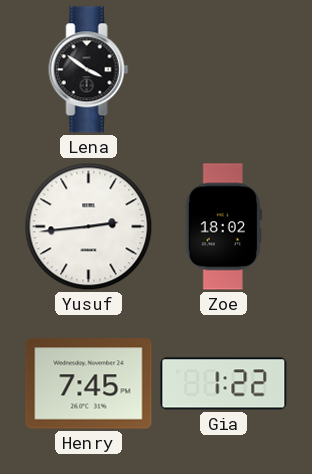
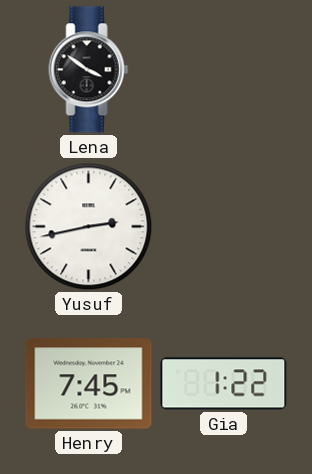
Yusuf: 2:44 -> 2:43
Zoe: 18:02 -> none
